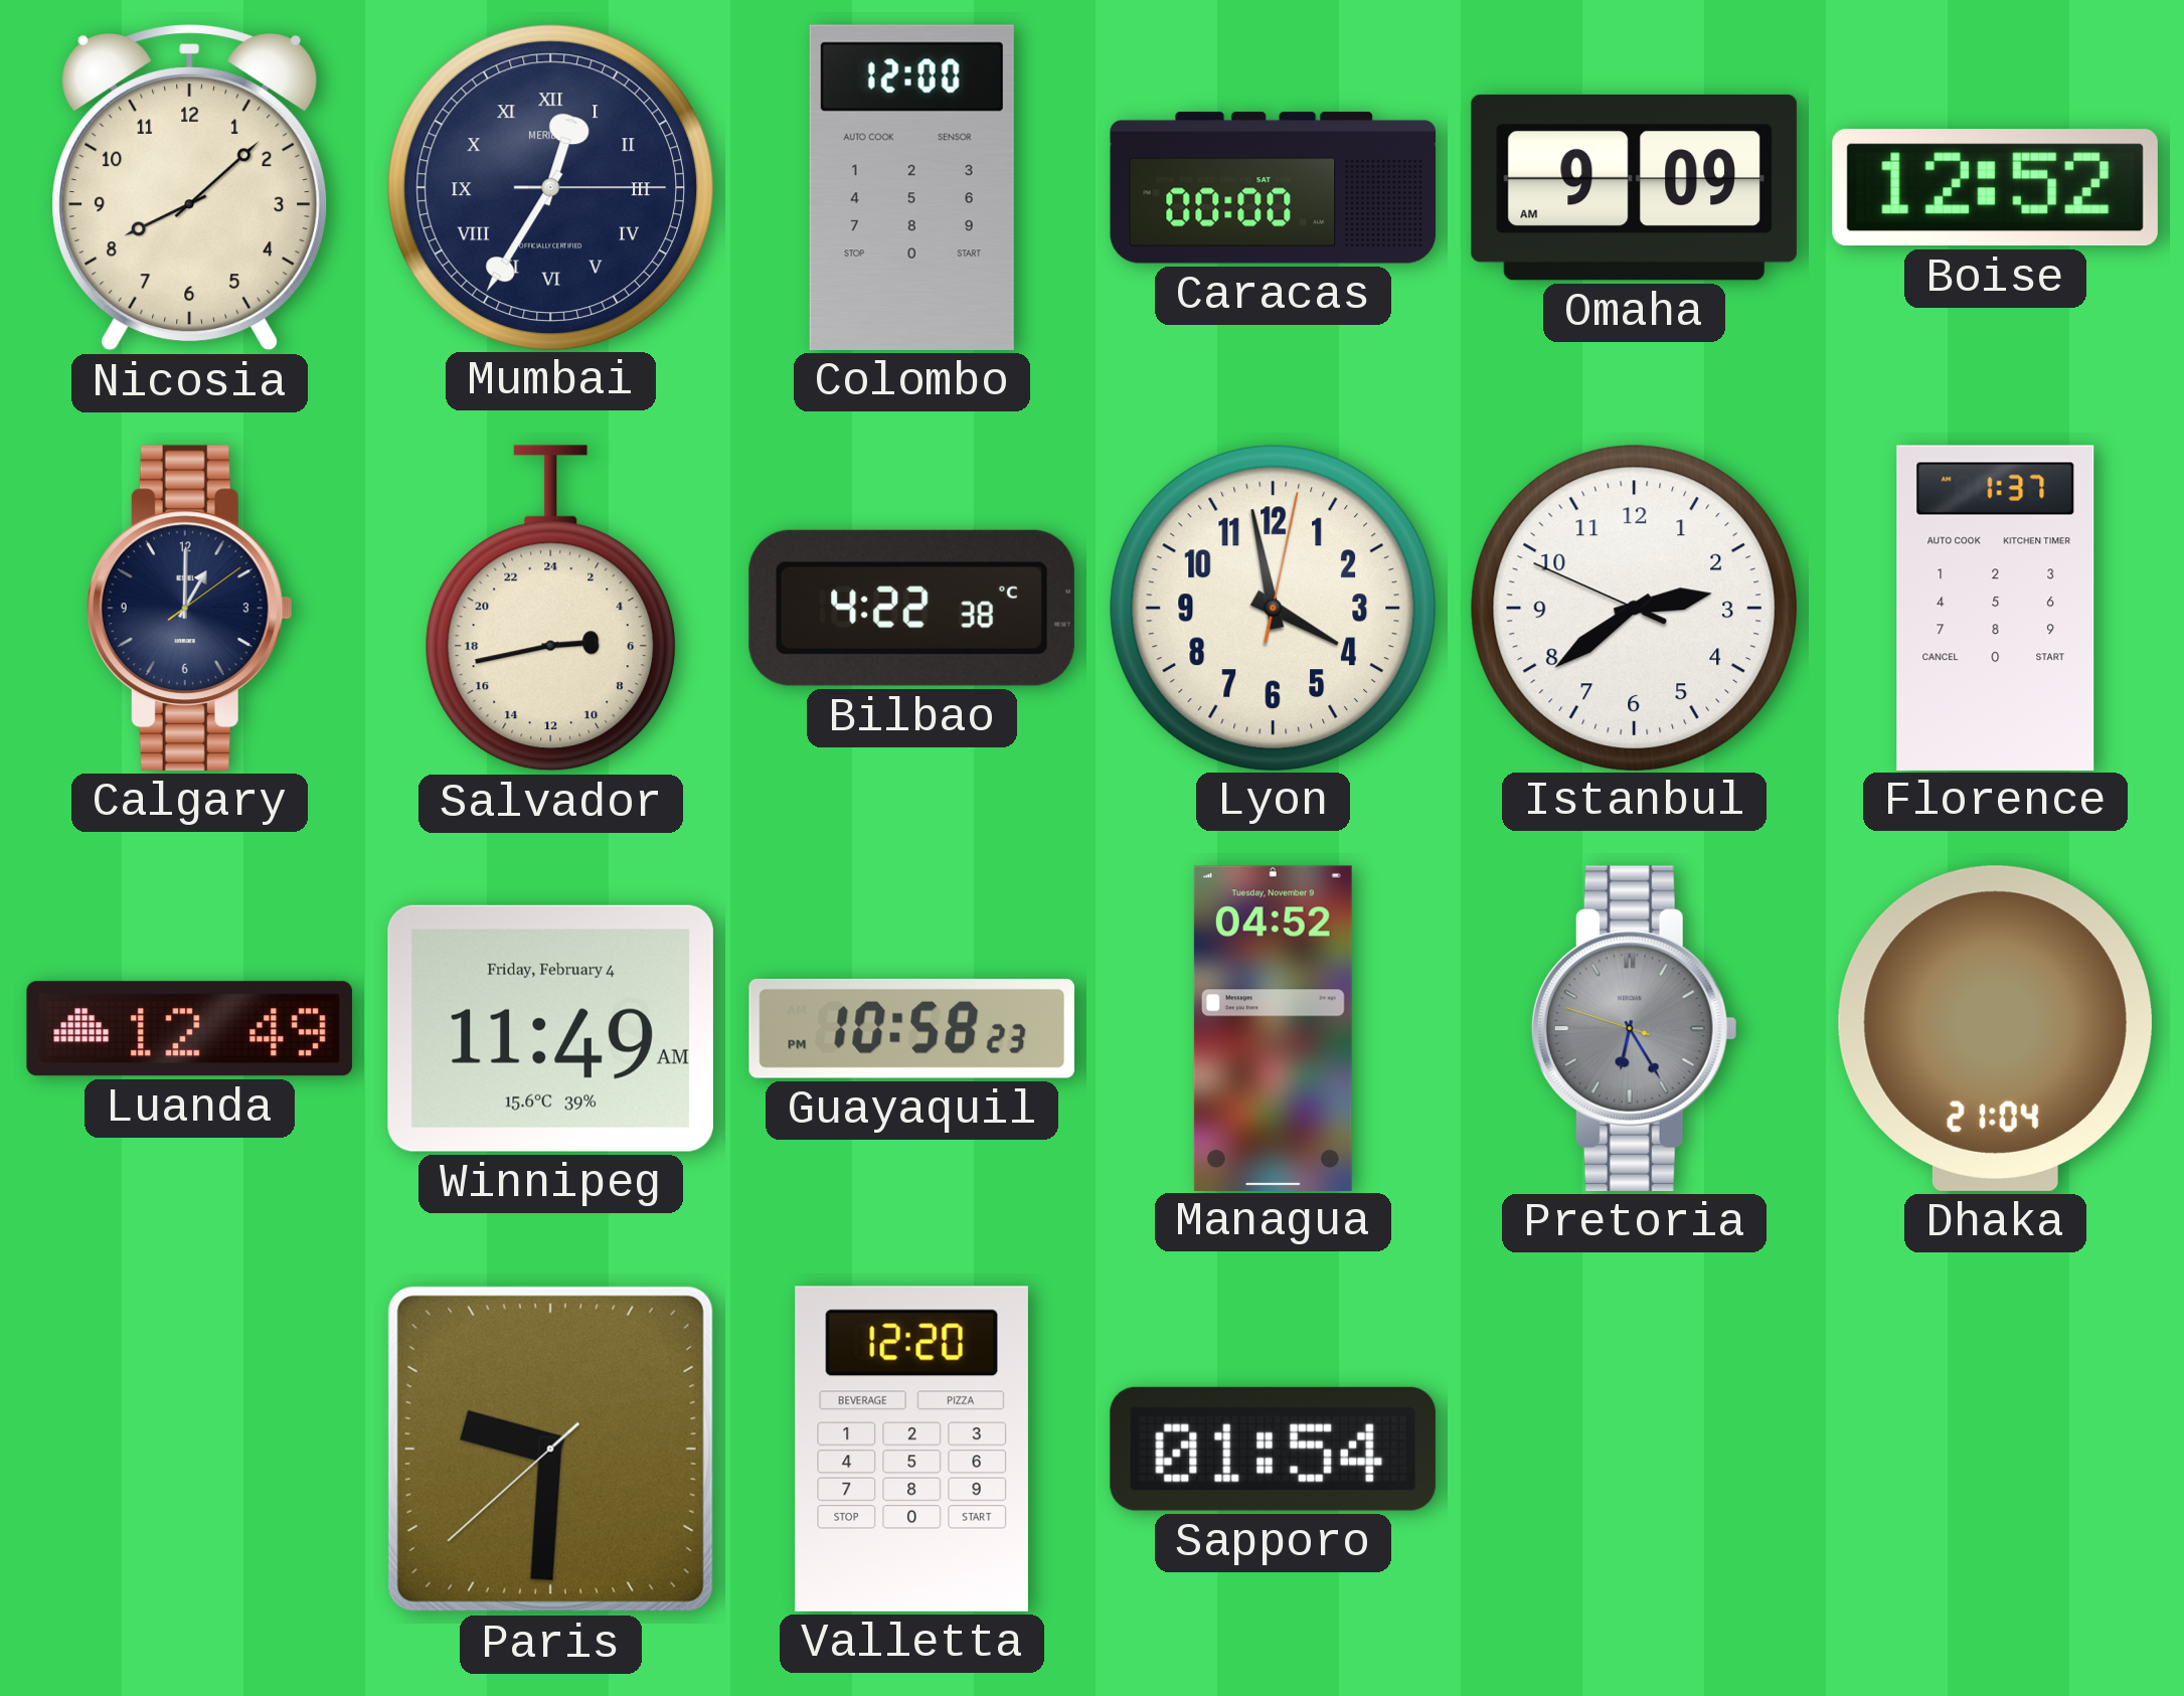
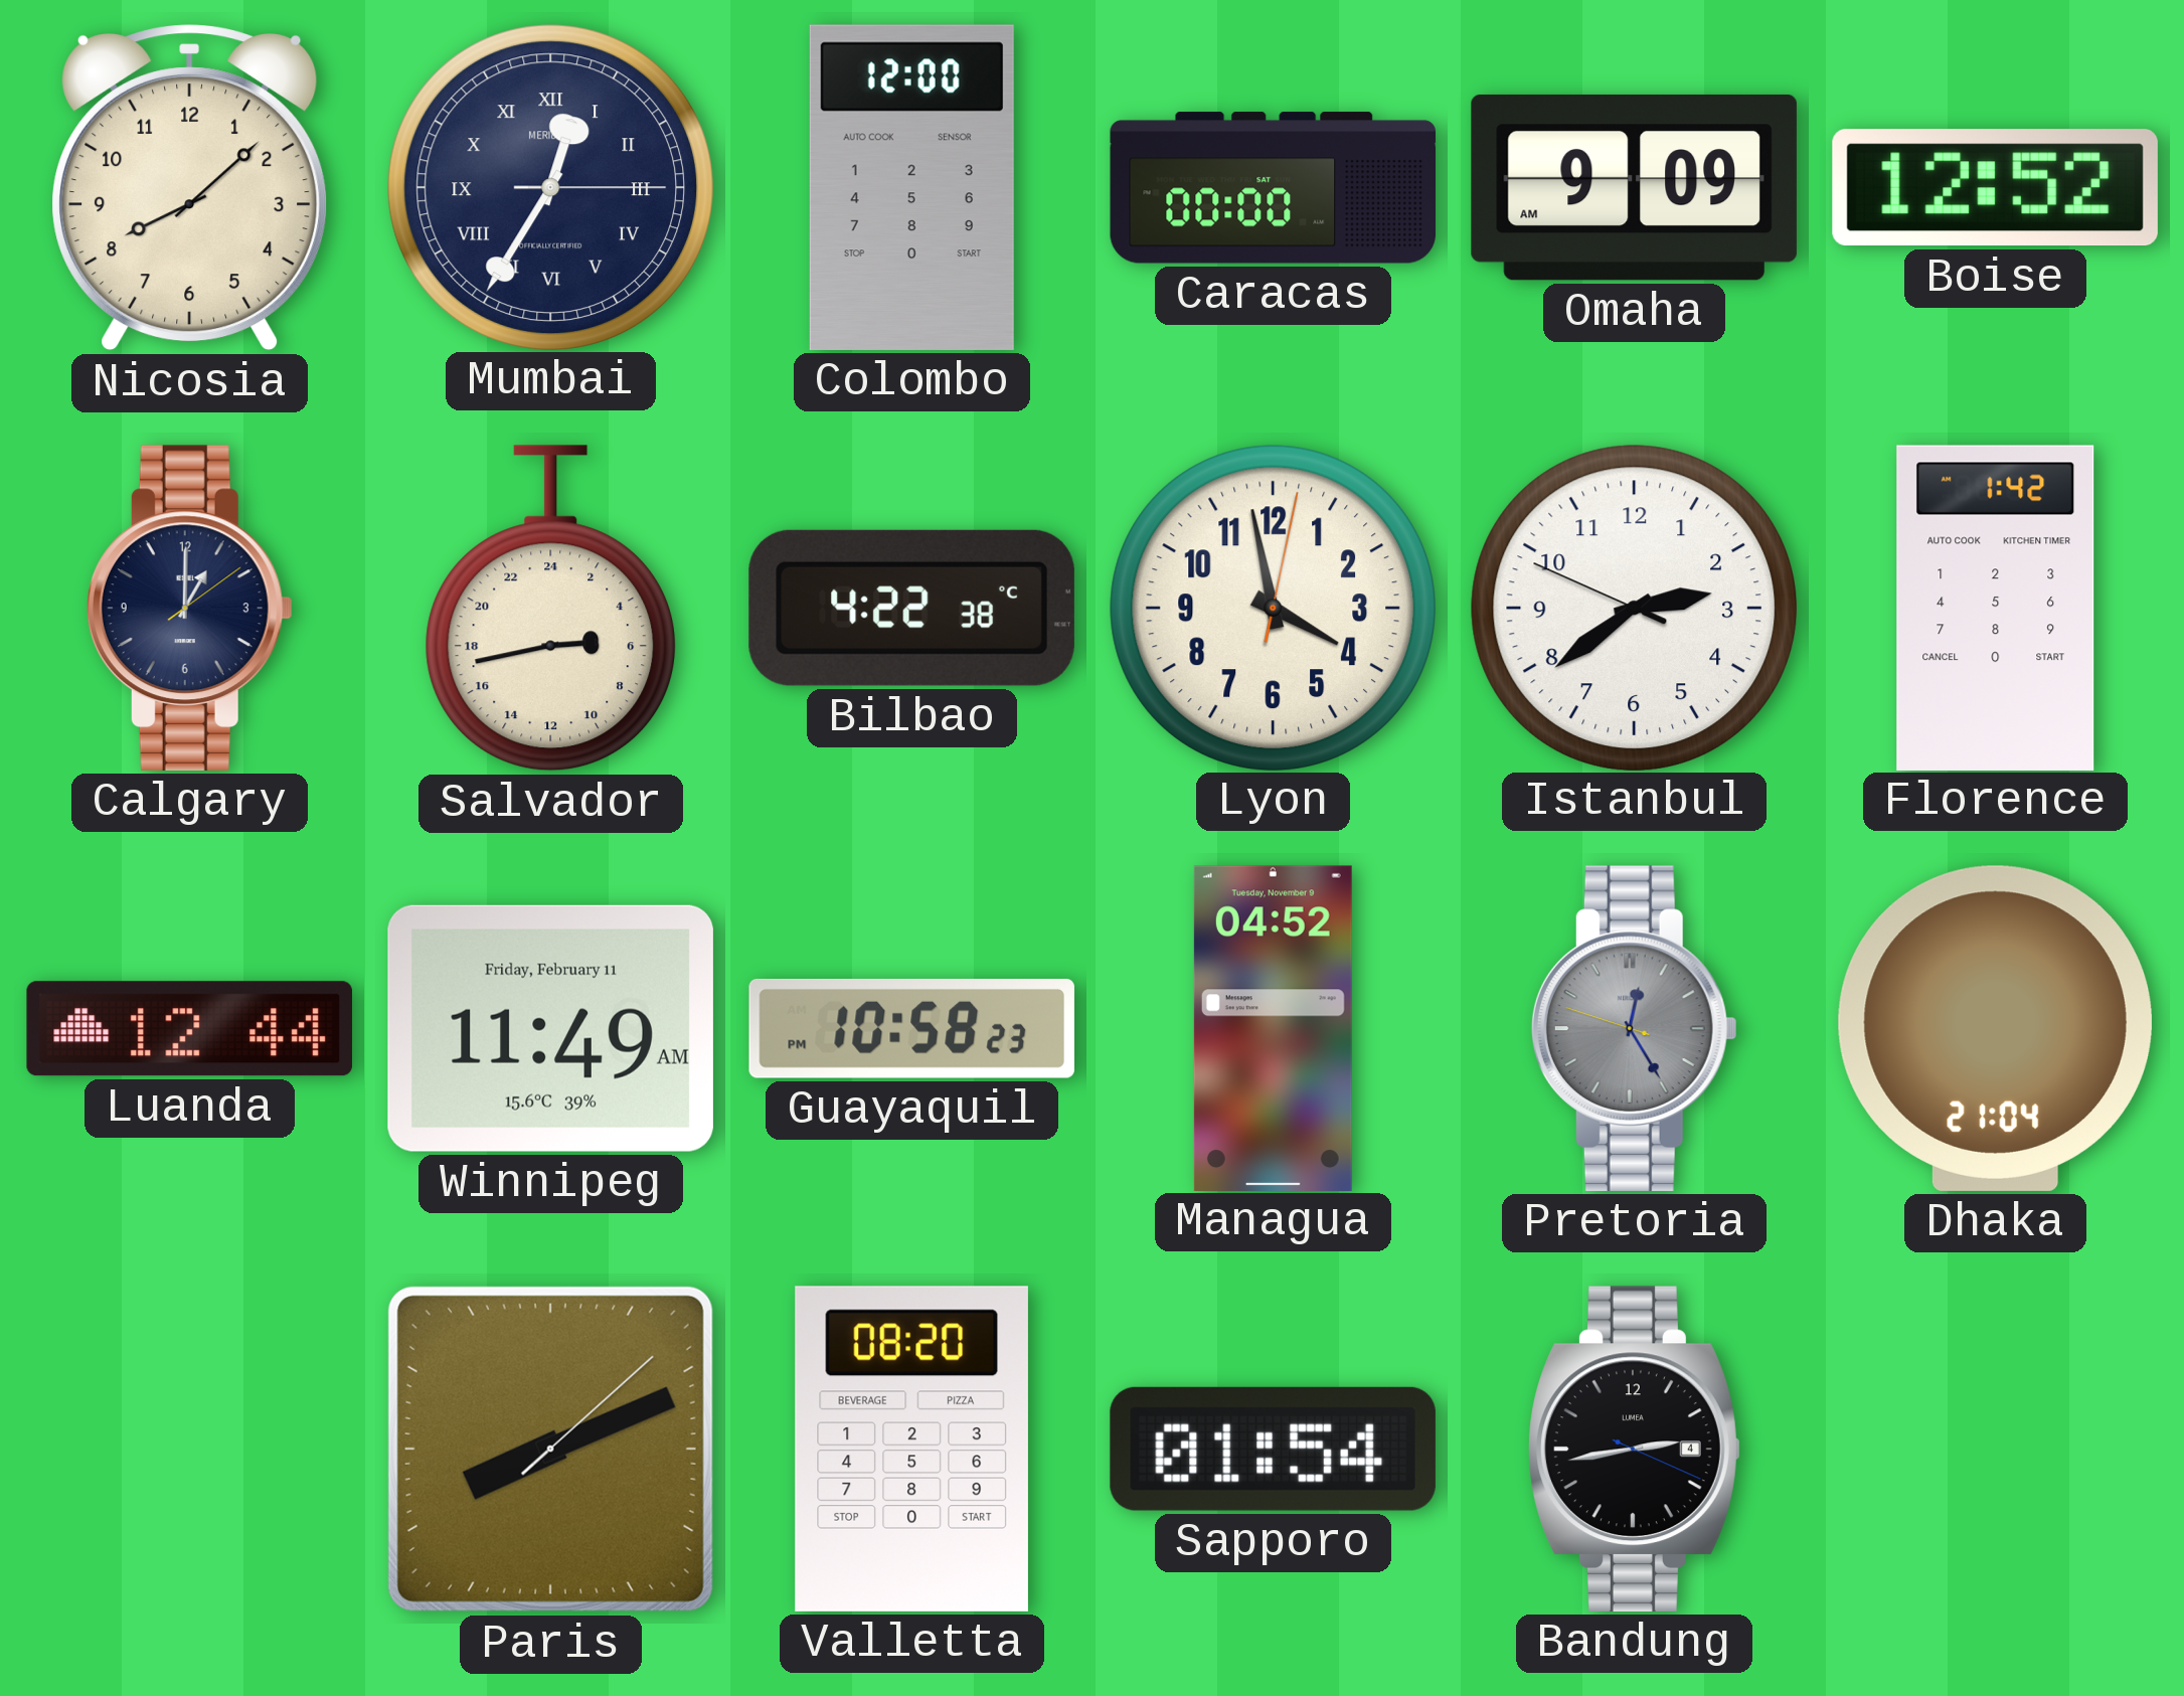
Florence: 1:37 -> 1:42
Luanda: 12:49 -> 12:44
Winnipeg date: Friday, February 4 -> Friday, February 11
Pretoria: 6:24 -> 12:24
Paris: 9:30 -> 8:11
Valletta: 12:20 -> 08:20
Bandung: none -> 2:43
